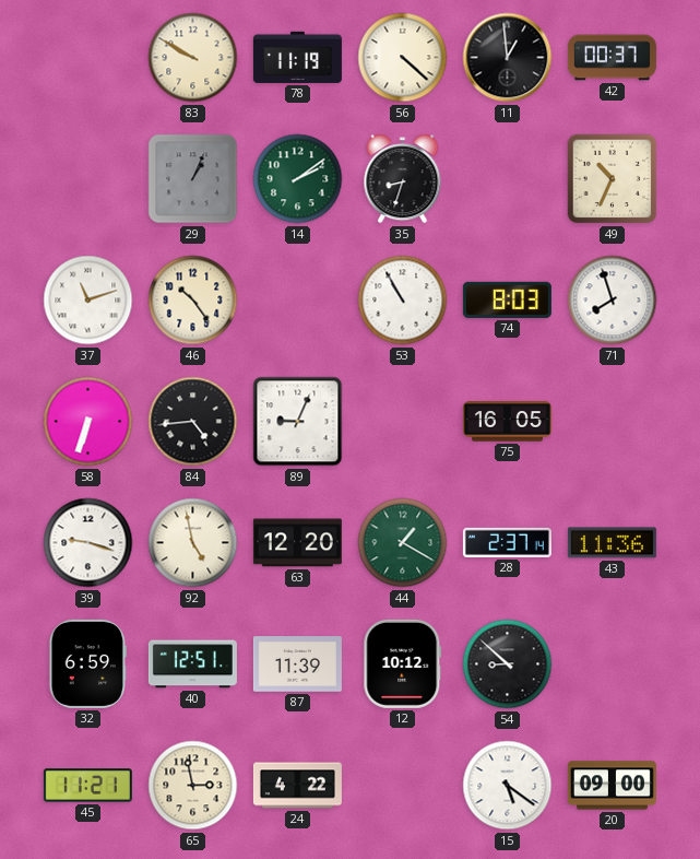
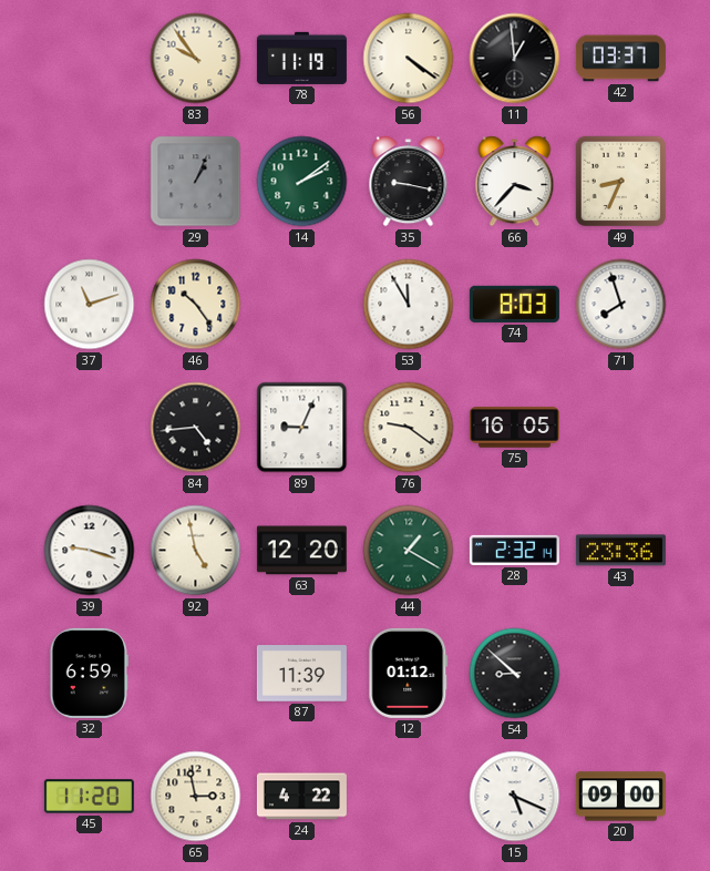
83: 9:50 -> 9:54
56: 4:22 -> 4:21
42: 00:37 -> 03:37
35: 8:33 -> 9:17
66: none -> 3:37
49: 10:34 -> 8:34
53: 10:55 -> 11:55
58: 6:33 -> none
76: none -> 9:21
28: 2:37 -> 2:32
43: 11:36 -> 23:36
40: 12:51 -> none
12: 10:12 -> 01:12
45: 11:21 -> 11:20
15: 5:21 -> 5:19
